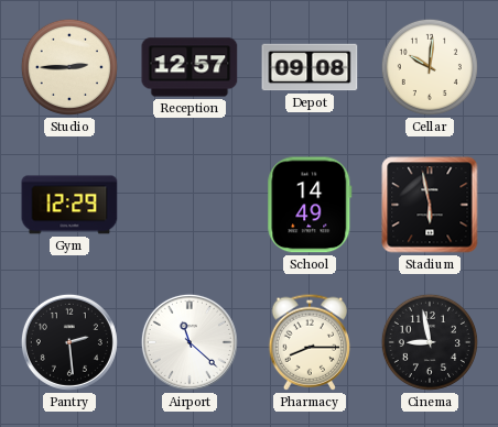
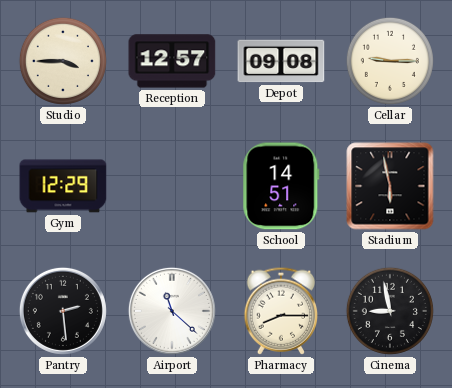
Studio: 2:45 -> 3:45
Cellar: 10:01 -> 9:15
School: 14:49 -> 14:51
